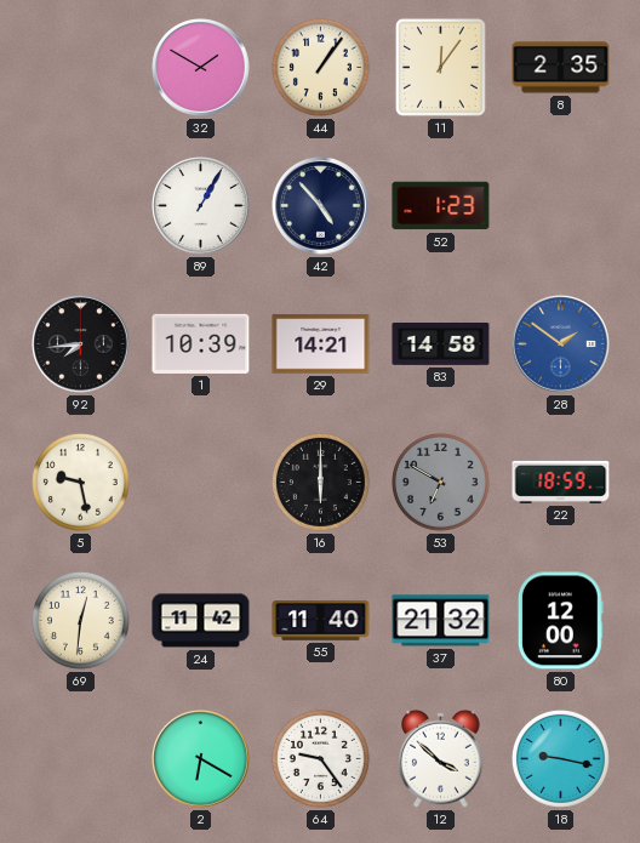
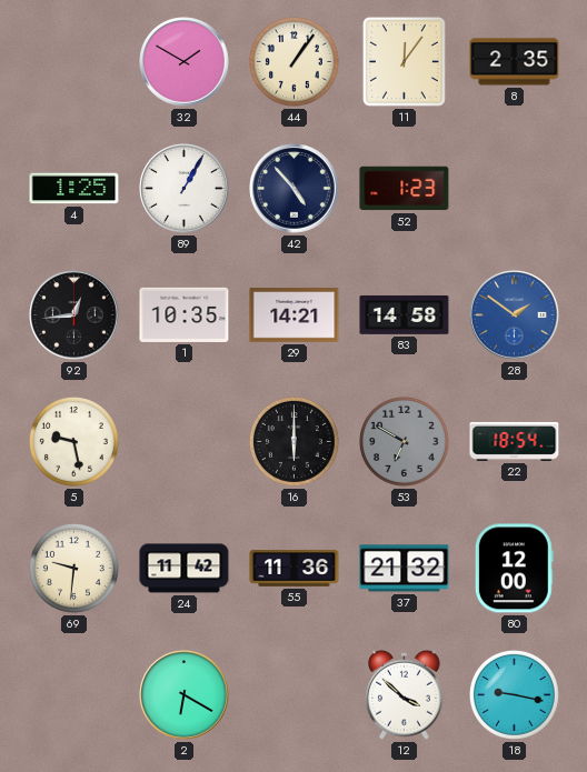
4: none -> 1:25
92: 7:44 -> 12:44
1: 10:39 -> 10:35
22: 18:59 -> 18:54
69: 12:31 -> 9:31
55: 11:40 -> 11:36
64: 9:24 -> none
